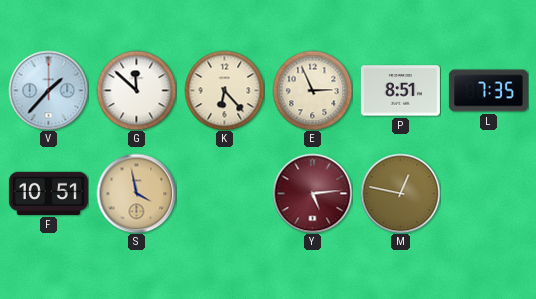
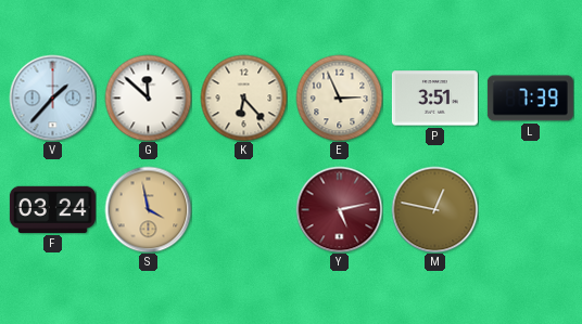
P: 8:51 -> 3:51
L: 7:35 -> 7:39
F: 10:51 -> 03:24
Y: 5:14 -> 5:13
